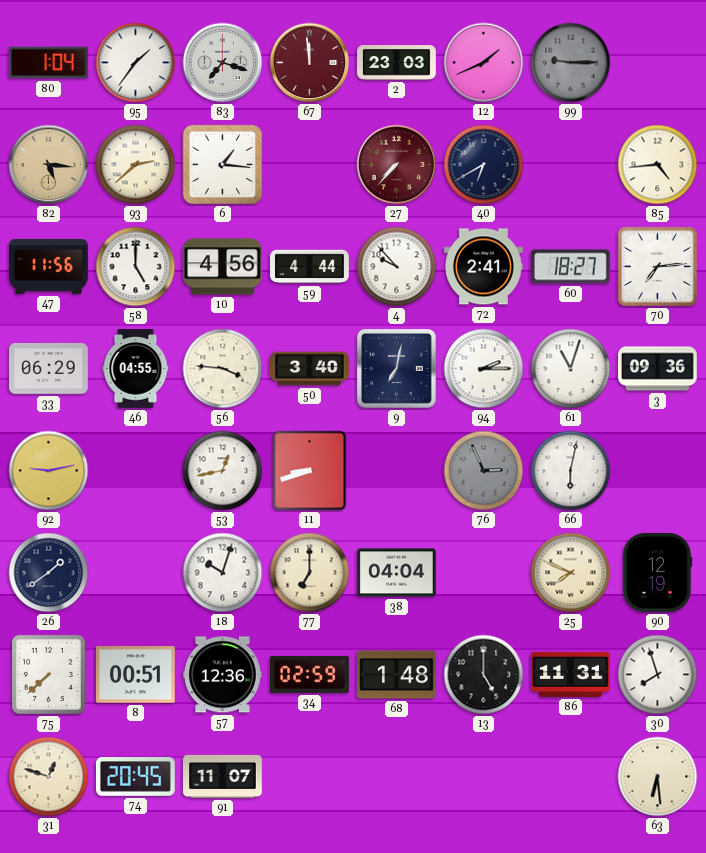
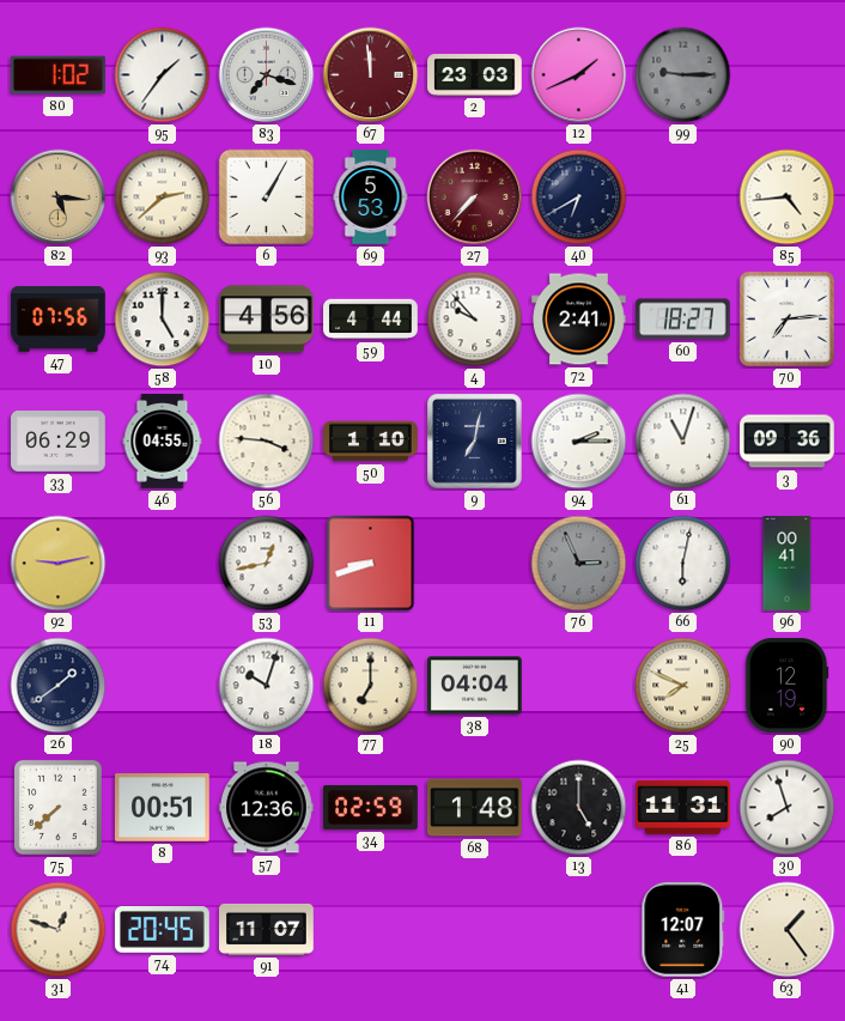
80: 1:04 -> 1:02
6: 1:16 -> 1:05
69: none -> 5:53
47: 11:56 -> 07:56
50: 3:40 -> 1:10
96: none -> 00:41
41: none -> 12:07
63: 6:29 -> 1:24
